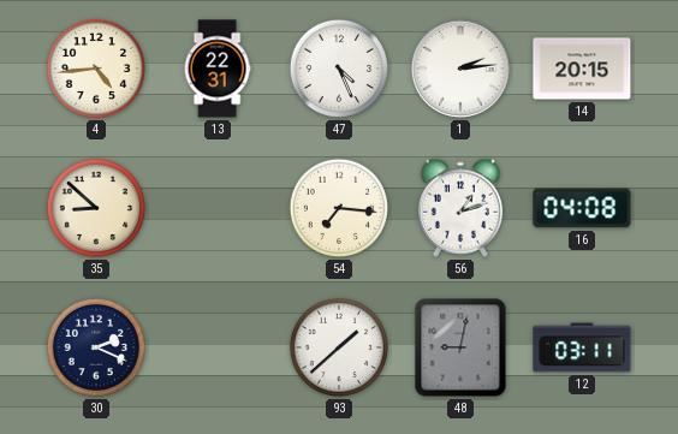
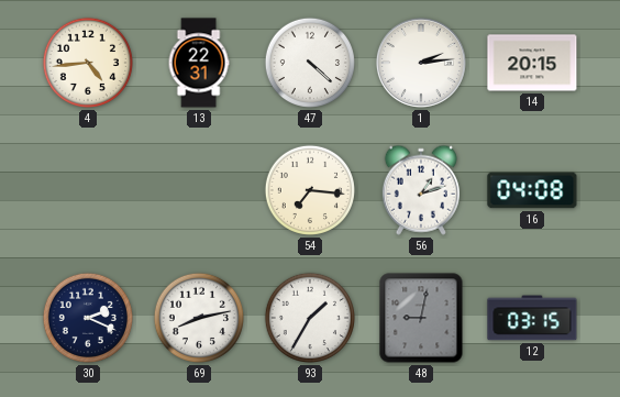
47: 4:26 -> 4:22
35: 8:52 -> none
69: none -> 8:13
93: 1:38 -> 1:35
12: 03:11 -> 03:15
